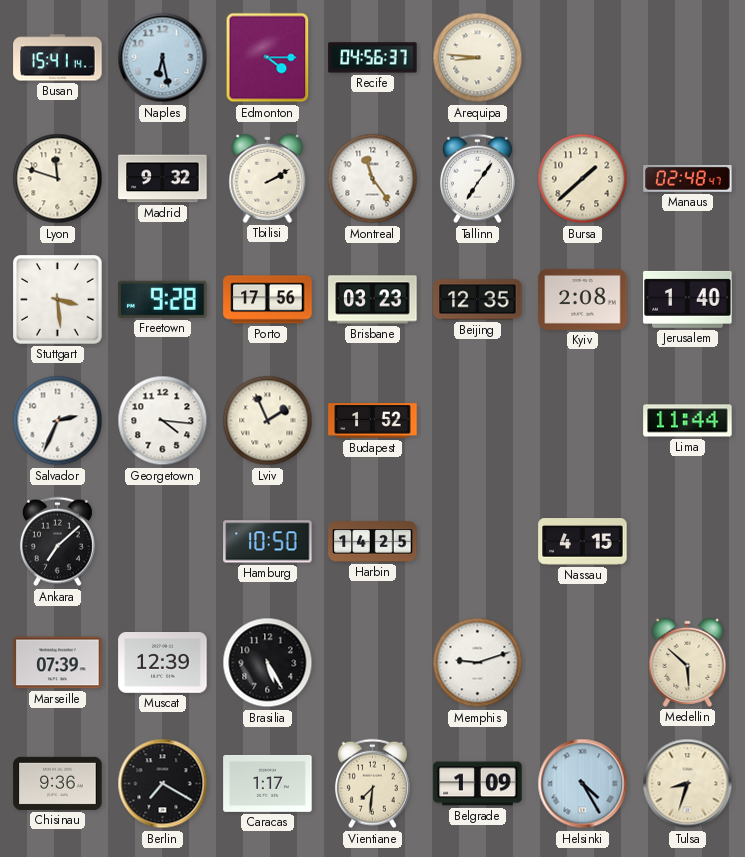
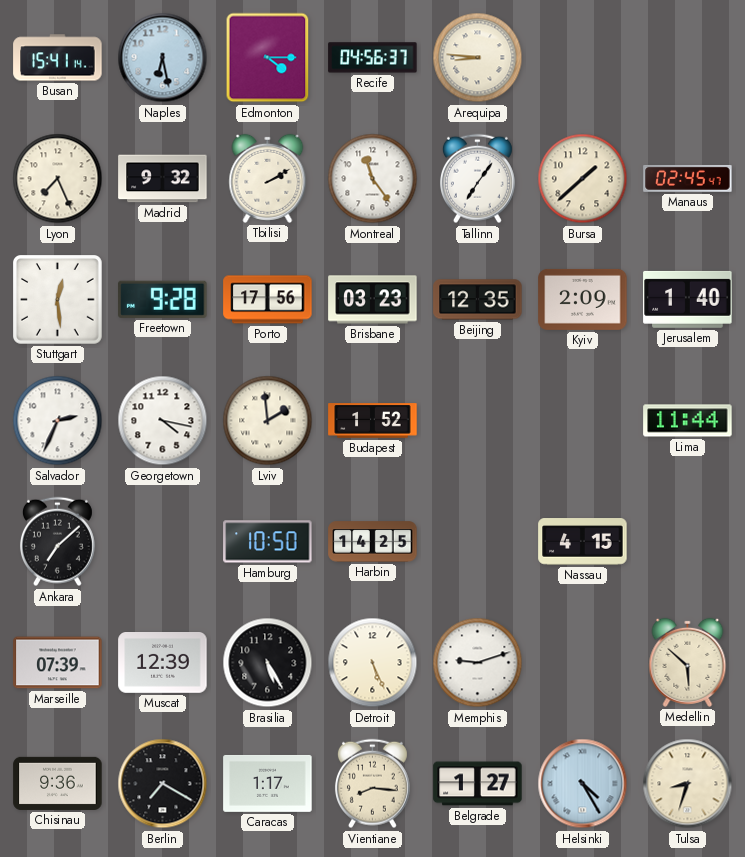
Lyon: 11:48 -> 7:26
Manaus: 02:48 -> 02:45
Stuttgart: 3:29 -> 12:29
Kyiv: 2:08 -> 2:09
Georgetown: 4:16 -> 4:17
Lviv: 1:56 -> 1:59
Detroit: none -> 5:26
Vientiane: 7:31 -> 8:16
Belgrade: 1:09 -> 1:27
